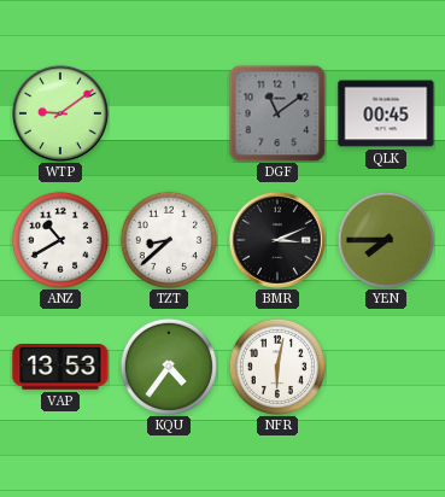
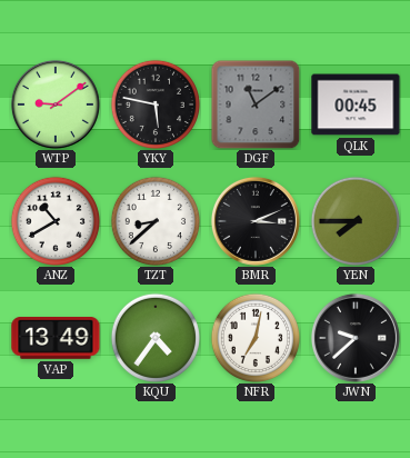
YKY: none -> 5:47
VAP: 13:53 -> 13:49
NFR: 6:02 -> 7:02
JWN: none -> 9:38
